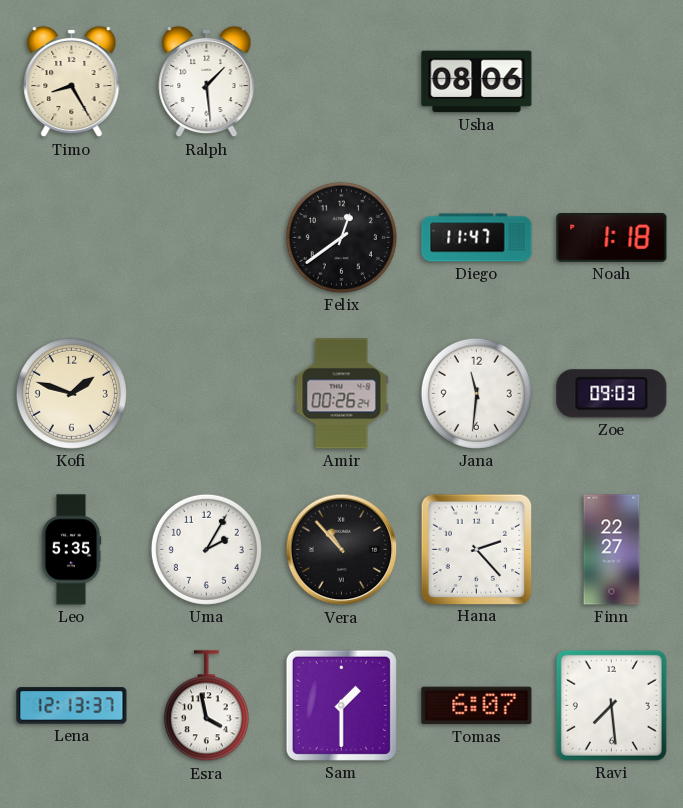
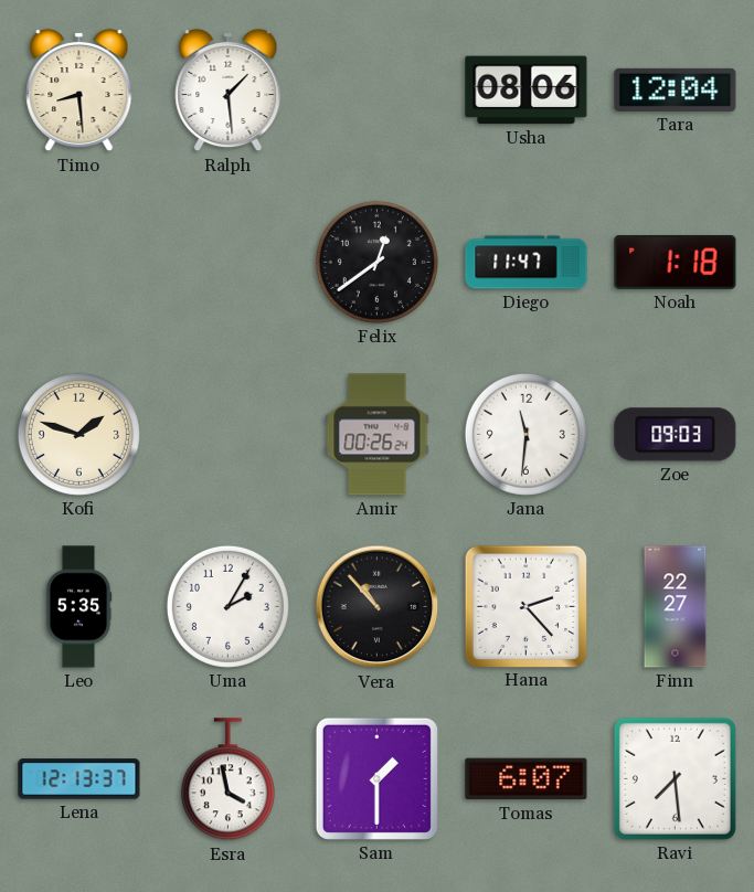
Timo: 8:25 -> 8:29
Tara: none -> 12:04
